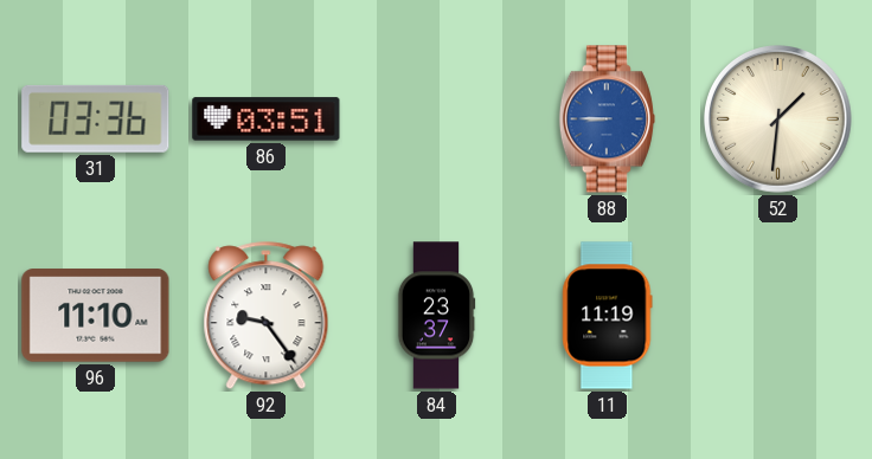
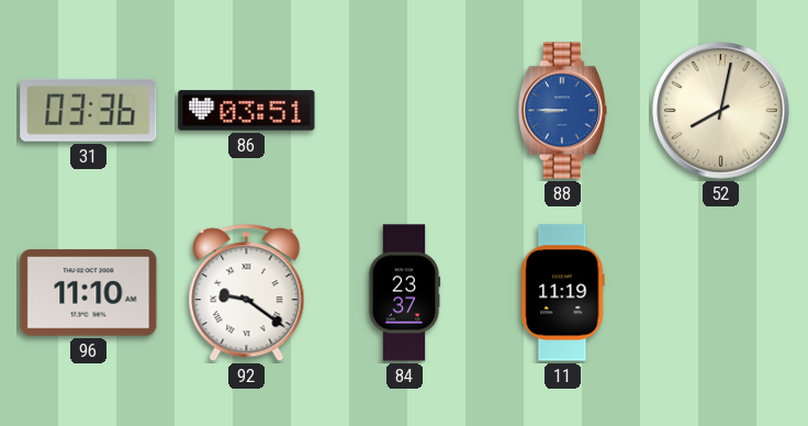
52: 1:31 -> 8:02
92: 9:24 -> 9:21
